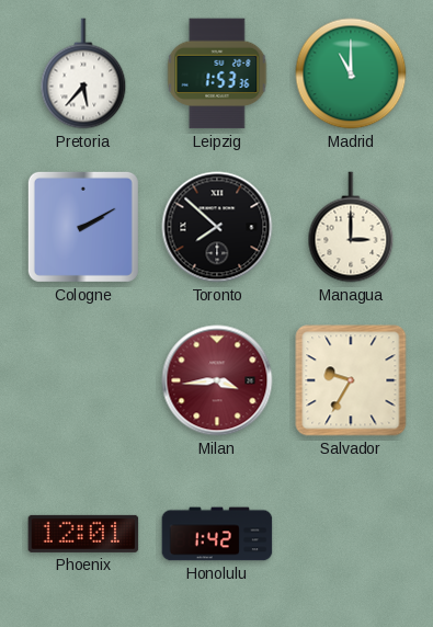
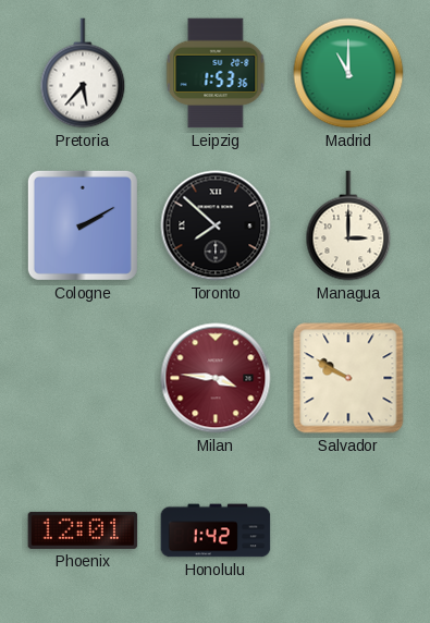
Milan: 3:44 -> 3:46
Salvador: 9:35 -> 9:50
